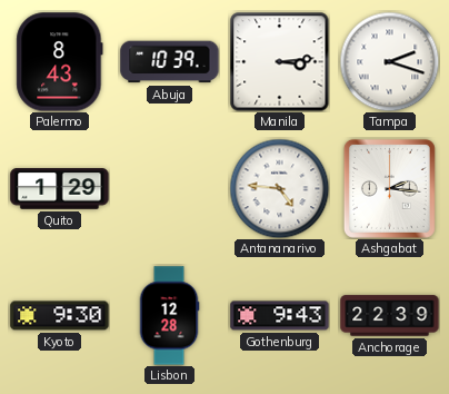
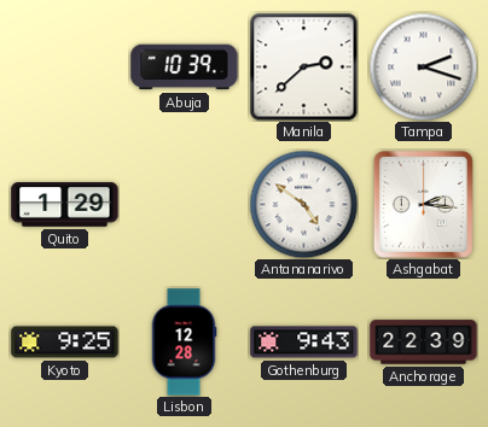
Palermo: 8:43 -> none
Manila: 3:14 -> 2:38
Antananarivo: 4:46 -> 4:51
Kyoto: 9:30 -> 9:25
